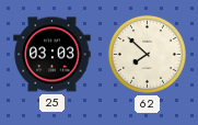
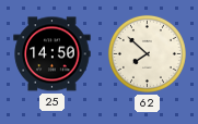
25: 03:03 -> 14:50
